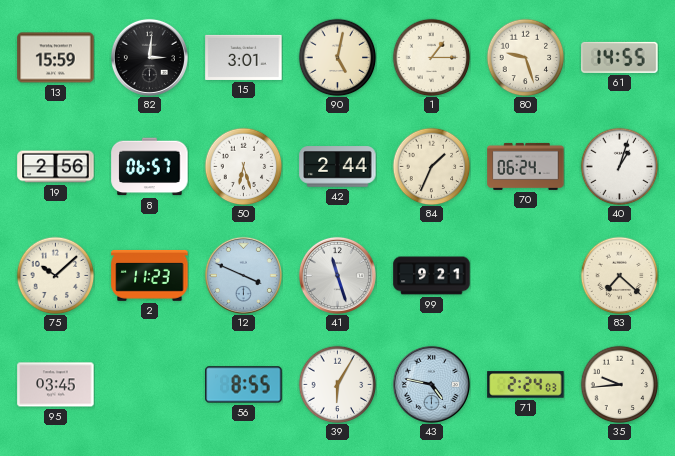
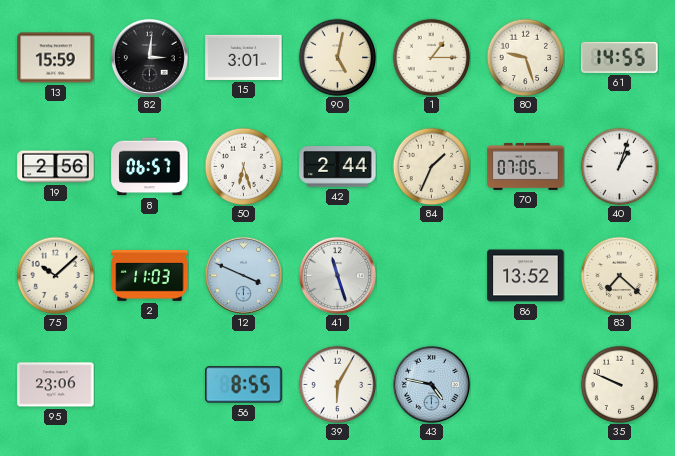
70: 06:24 -> 07:05
2: 11:23 -> 11:03
99: 9:21 -> none
86: none -> 13:52
95: 03:45 -> 23:06
71: 2:24 -> none
35: 9:44 -> 9:49
